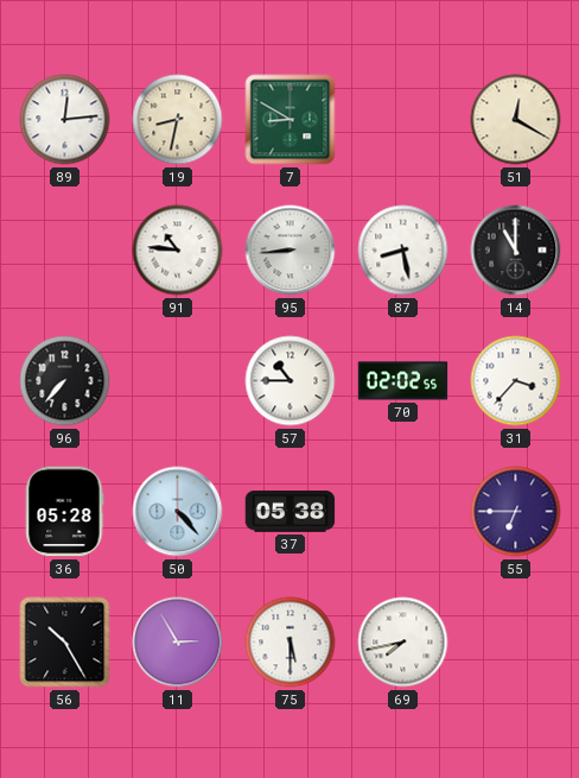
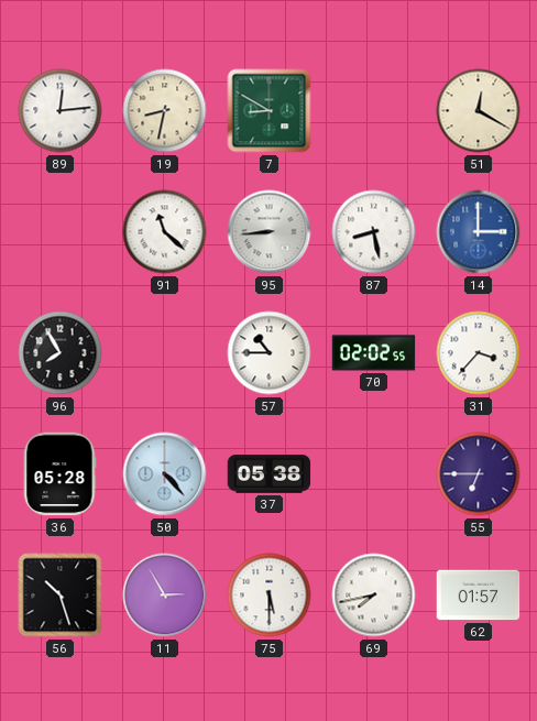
91: 10:46 -> 11:22
14: 11:00 -> 3:00
14 dial: black -> blue
96: 7:37 -> 7:55
56: 10:25 -> 10:27
62: none -> 01:57
